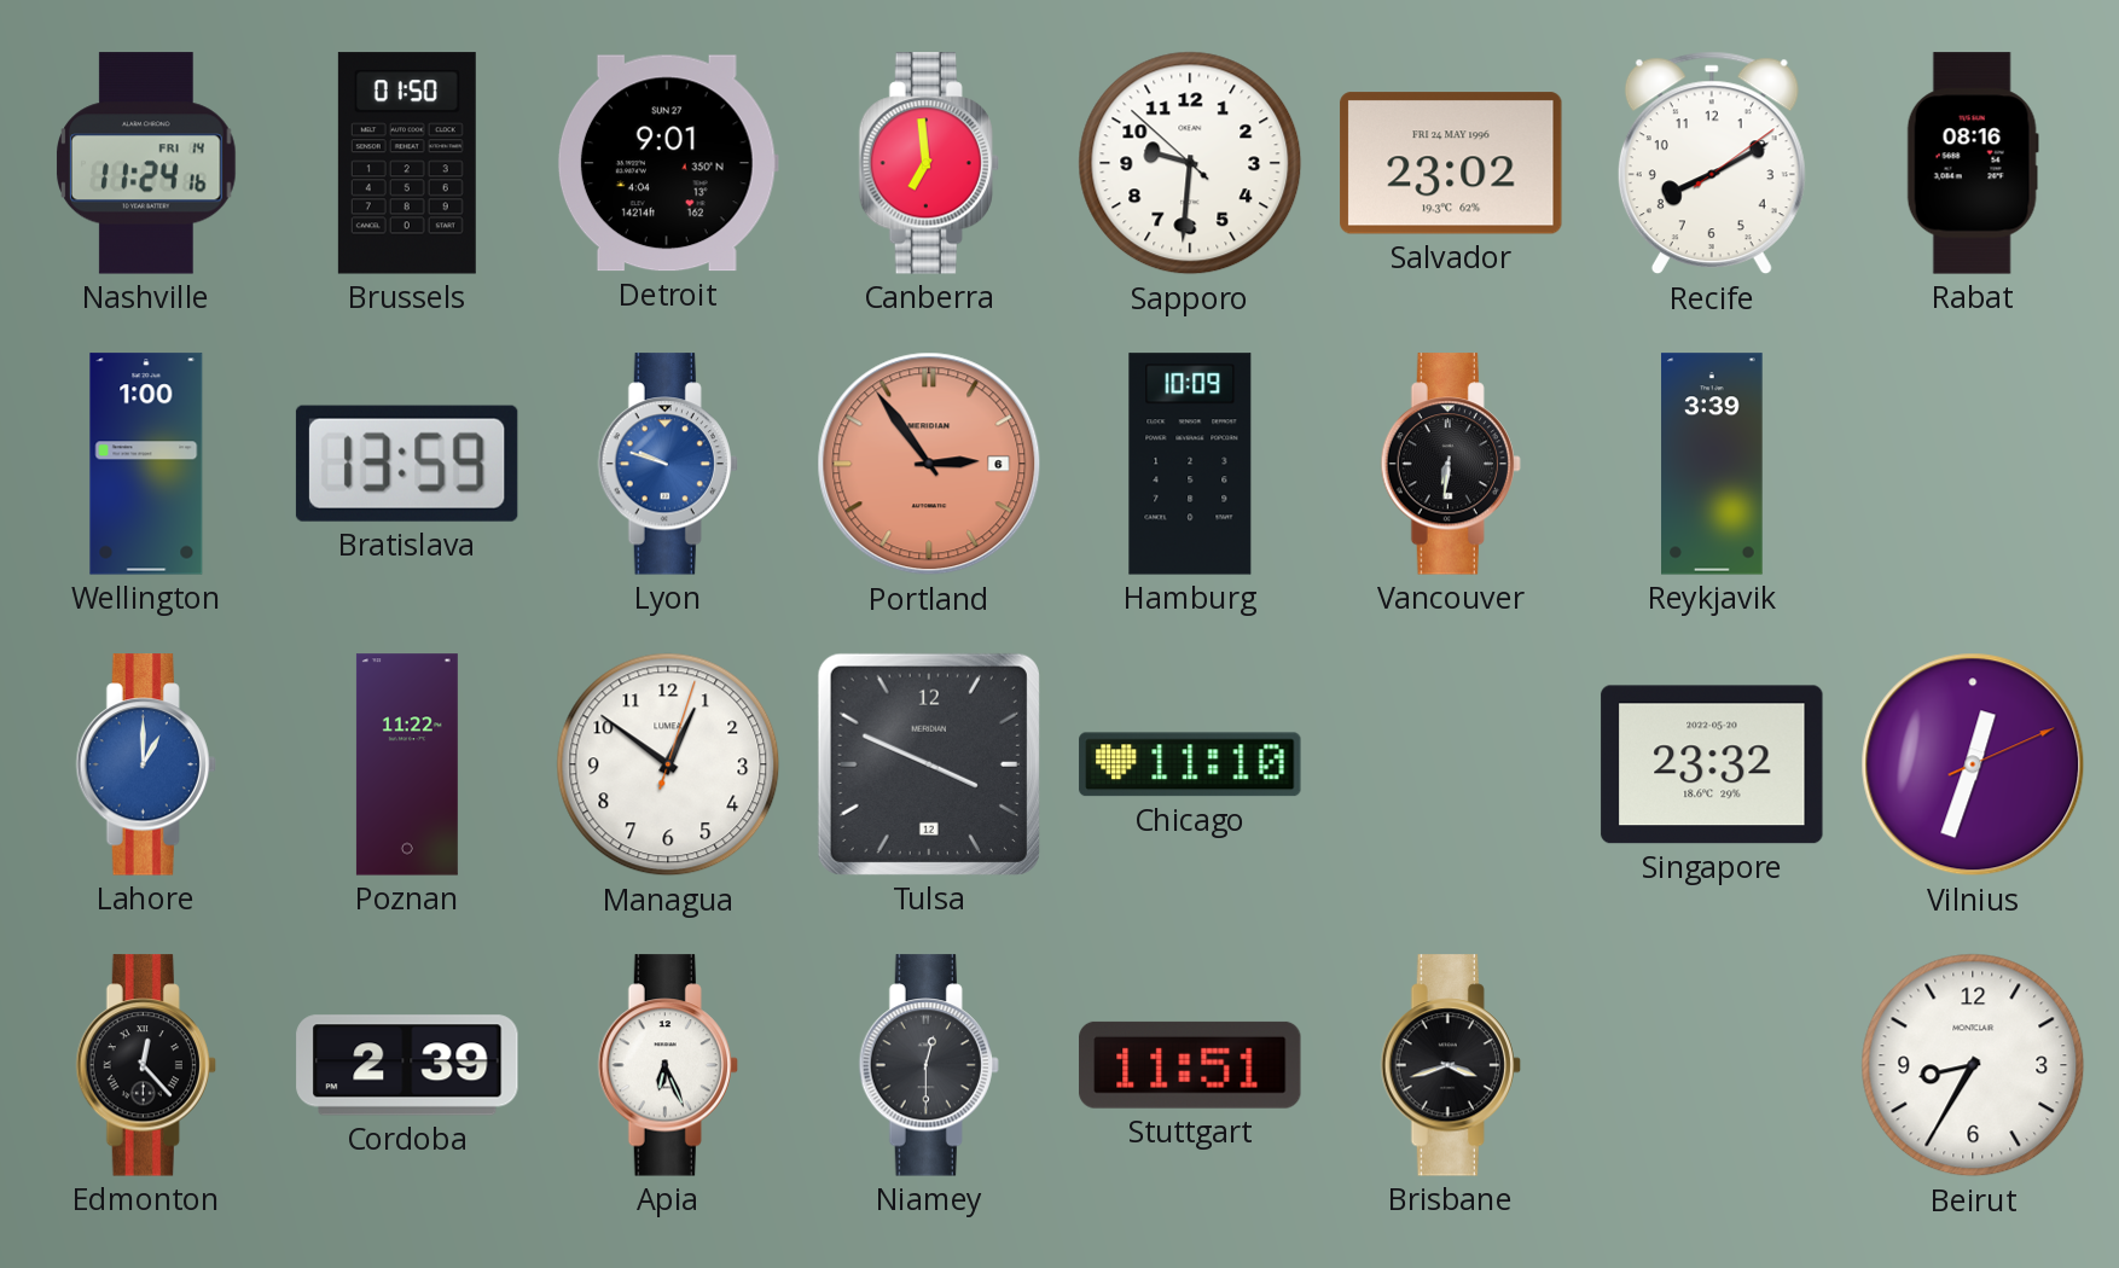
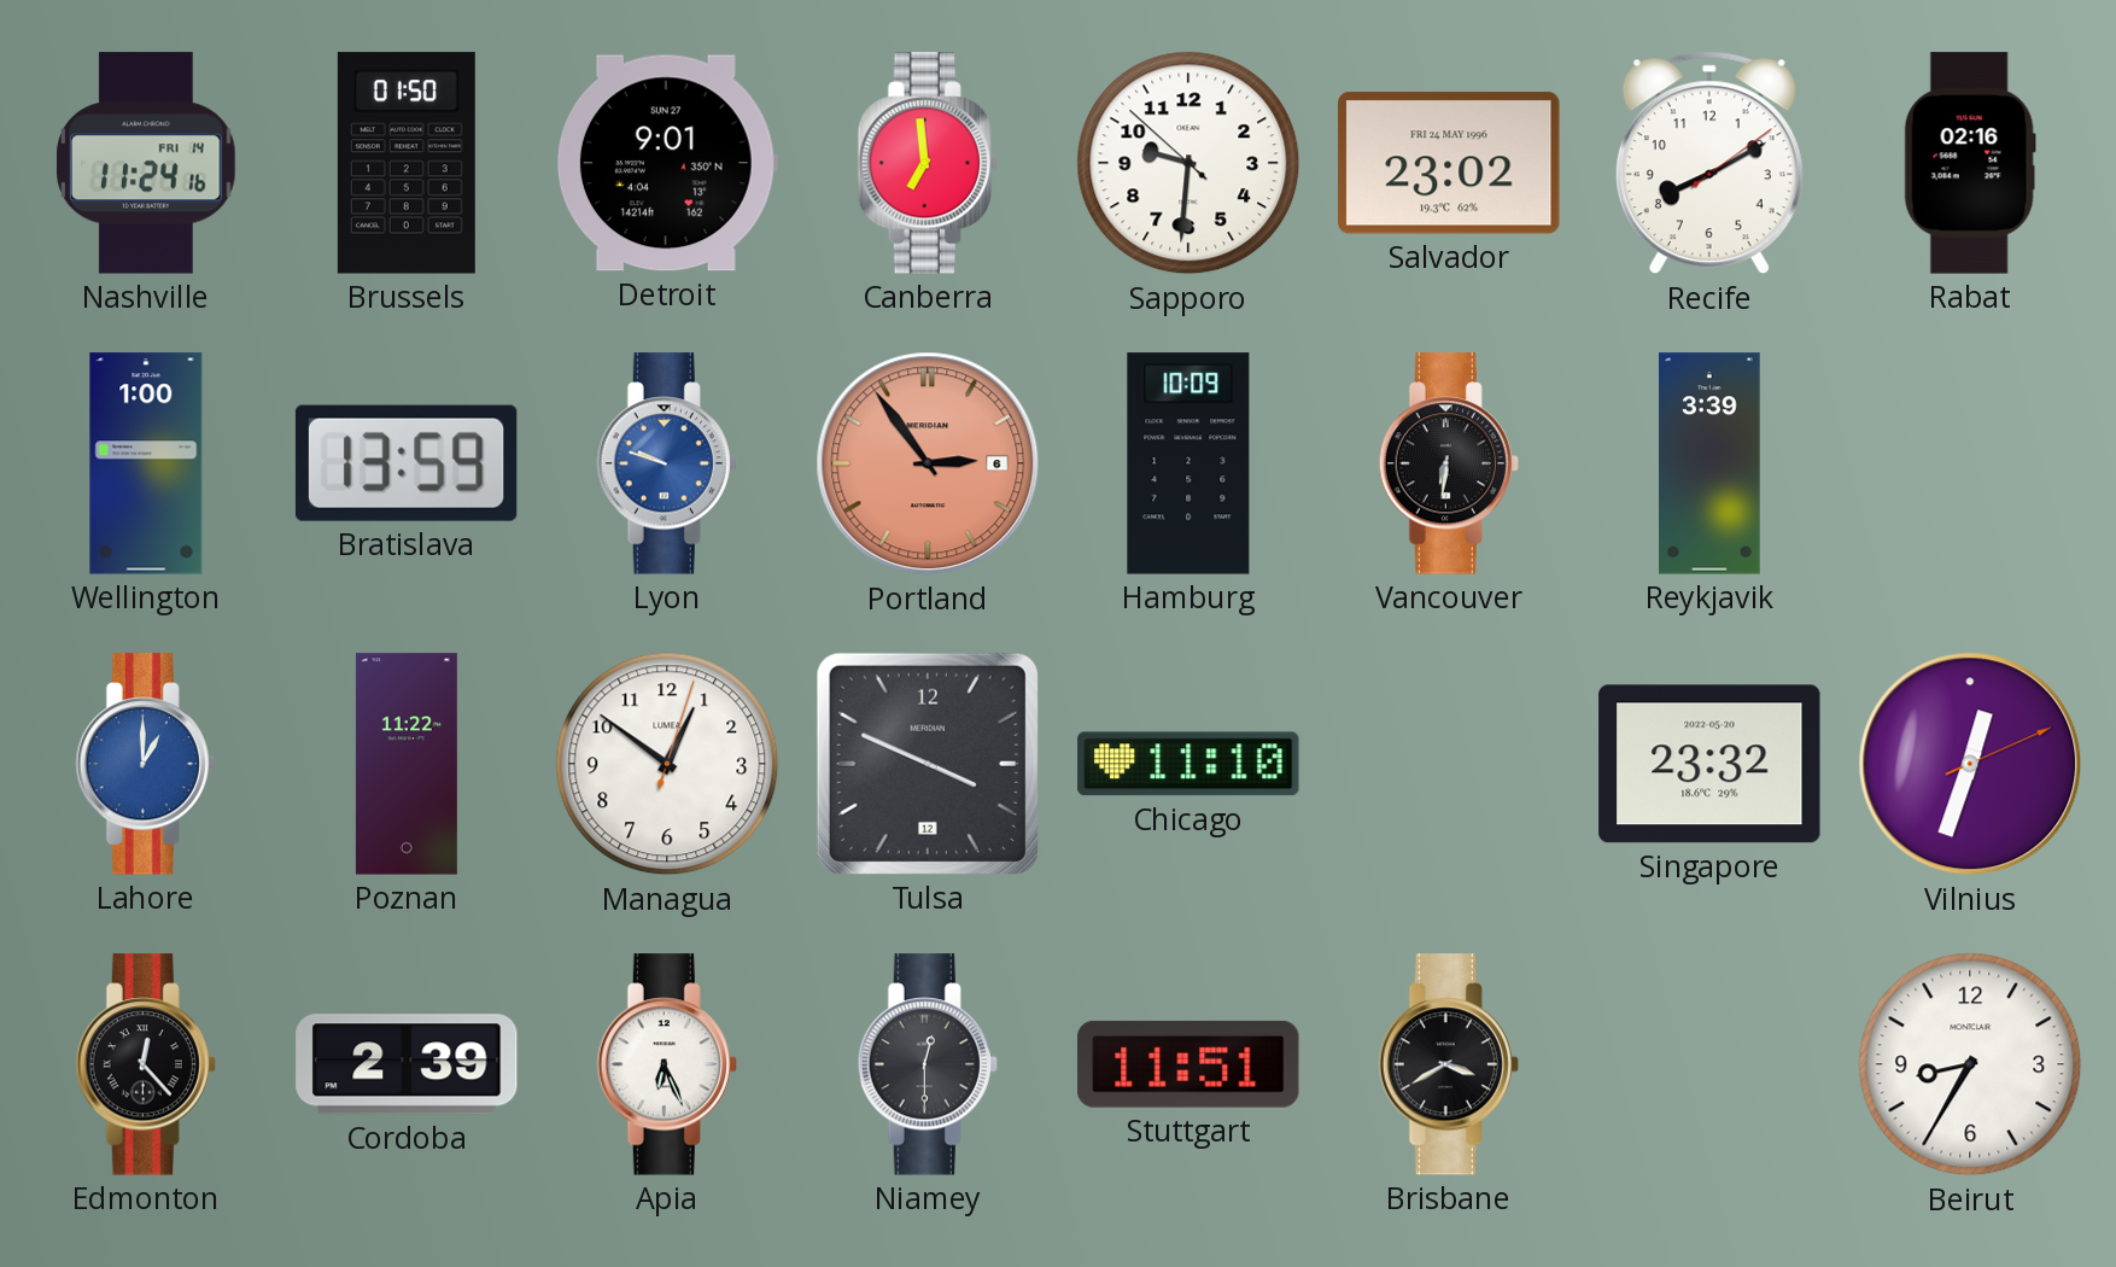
Rabat: 08:16 -> 02:16
Brisbane: 3:42 -> 3:40
